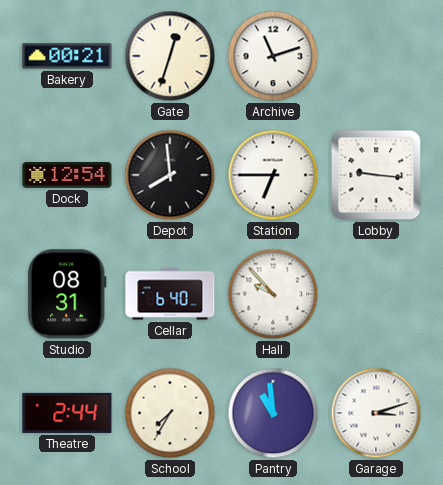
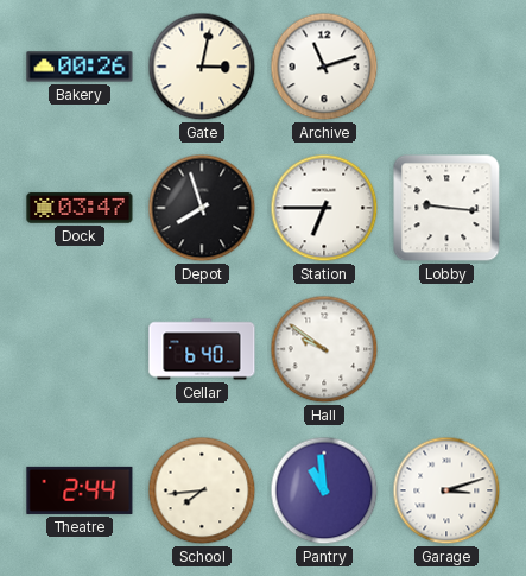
Bakery: 00:21 -> 00:26
Gate: 12:33 -> 3:02
Dock: 12:54 -> 03:47
Depot: 7:59 -> 7:57
Studio: 08:31 -> none
Hall: 9:53 -> 9:51
School: 7:35 -> 7:44
